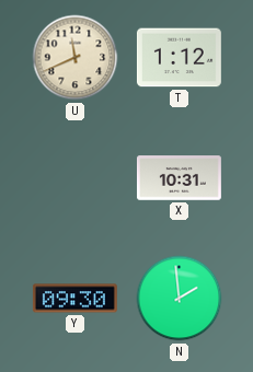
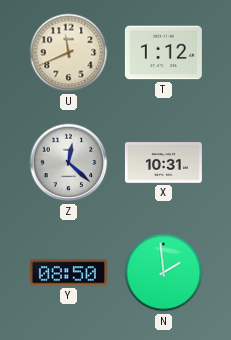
Z: none -> 12:22
Y: 09:30 -> 08:50
